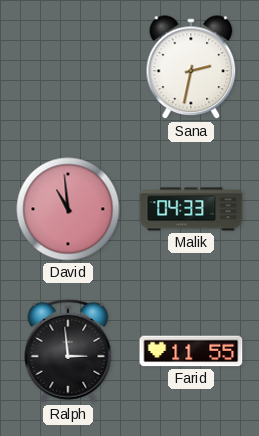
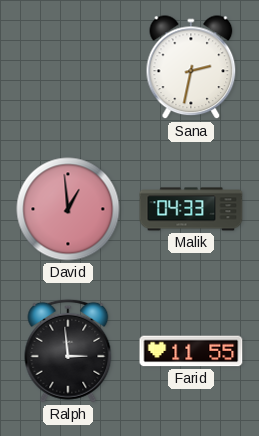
David: 10:59 -> 12:59
